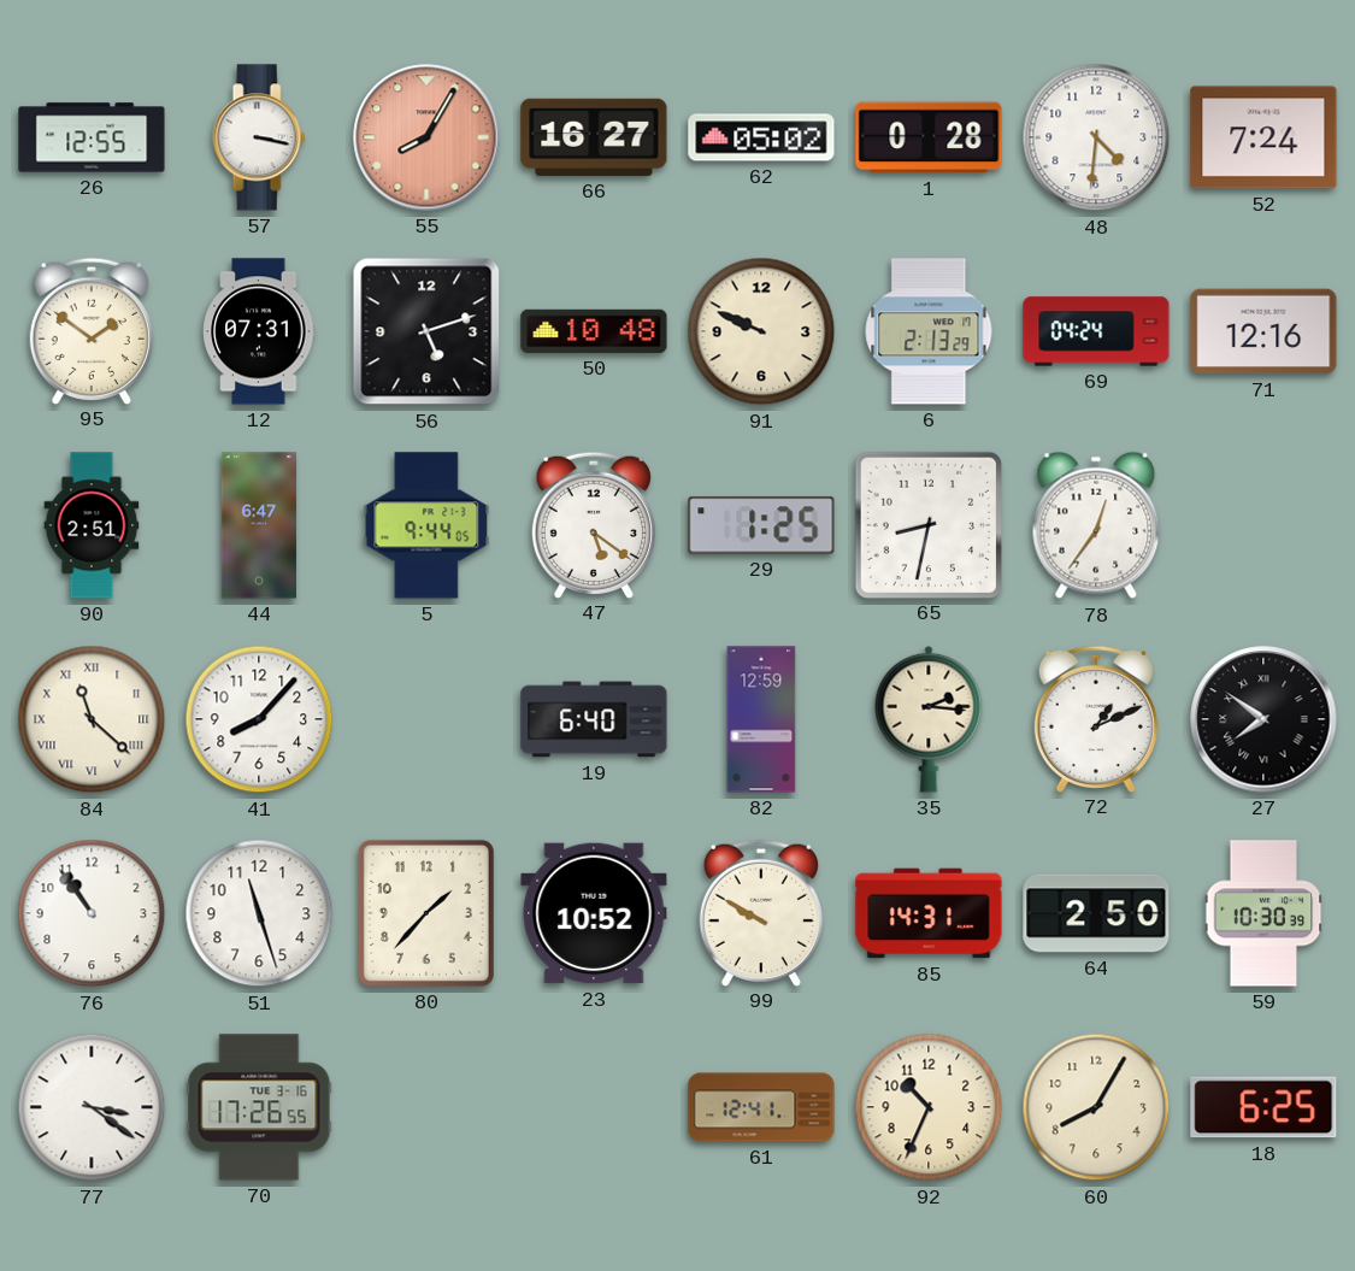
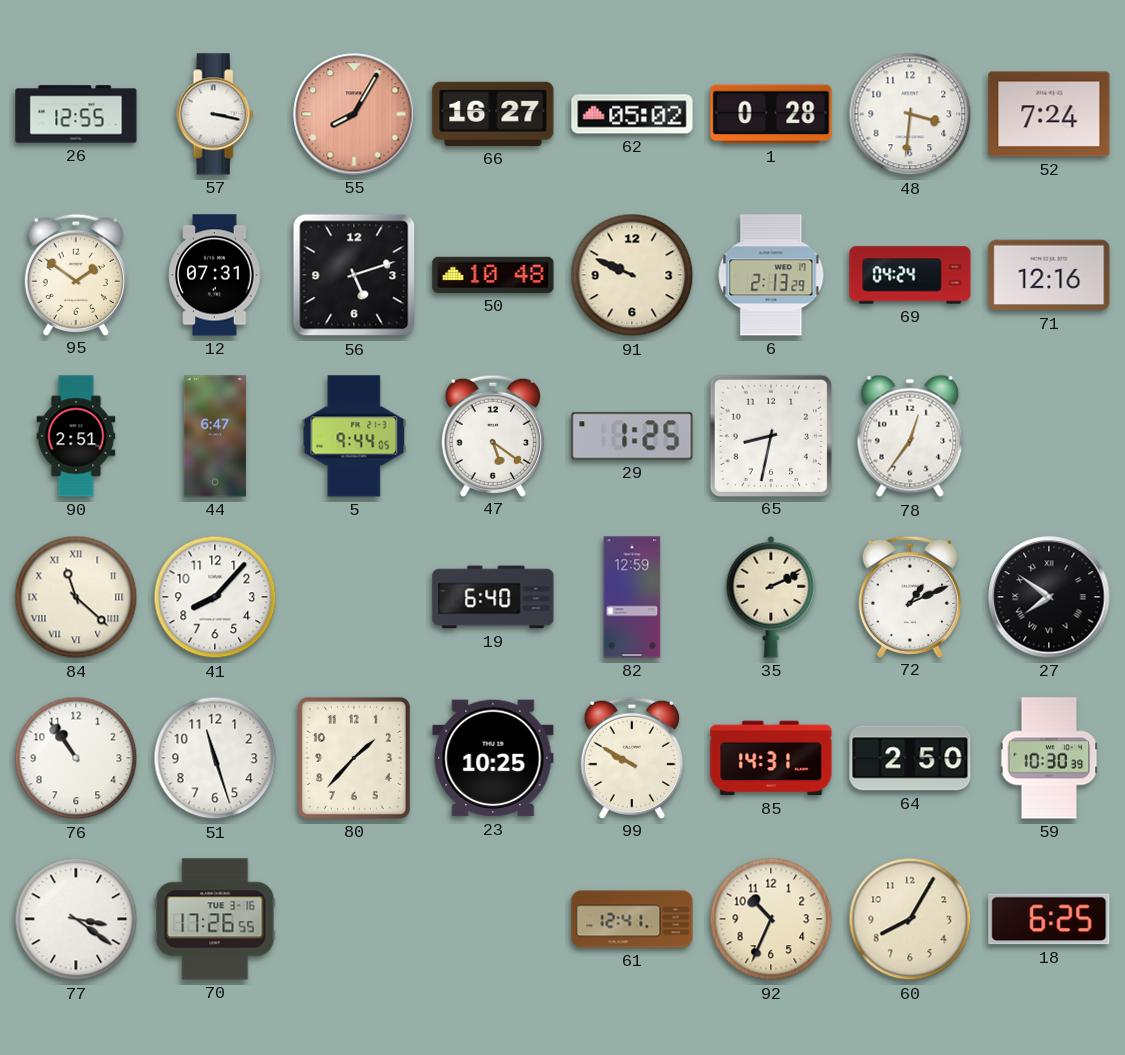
48: 4:31 -> 3:31
35: 2:16 -> 2:11
23: 10:52 -> 10:25
